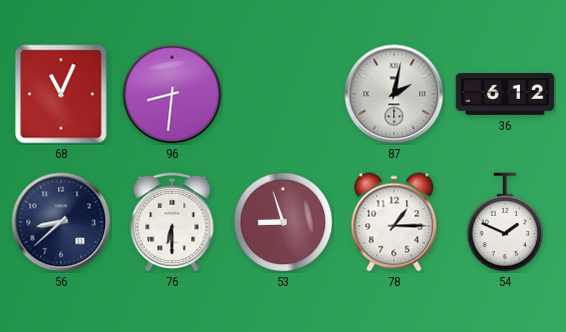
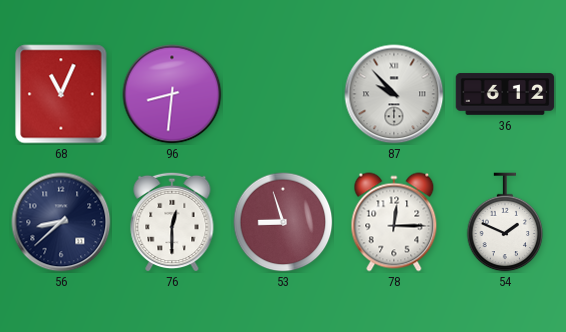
87: 2:02 -> 9:53
76: 6:30 -> 12:30
78: 1:15 -> 12:15
